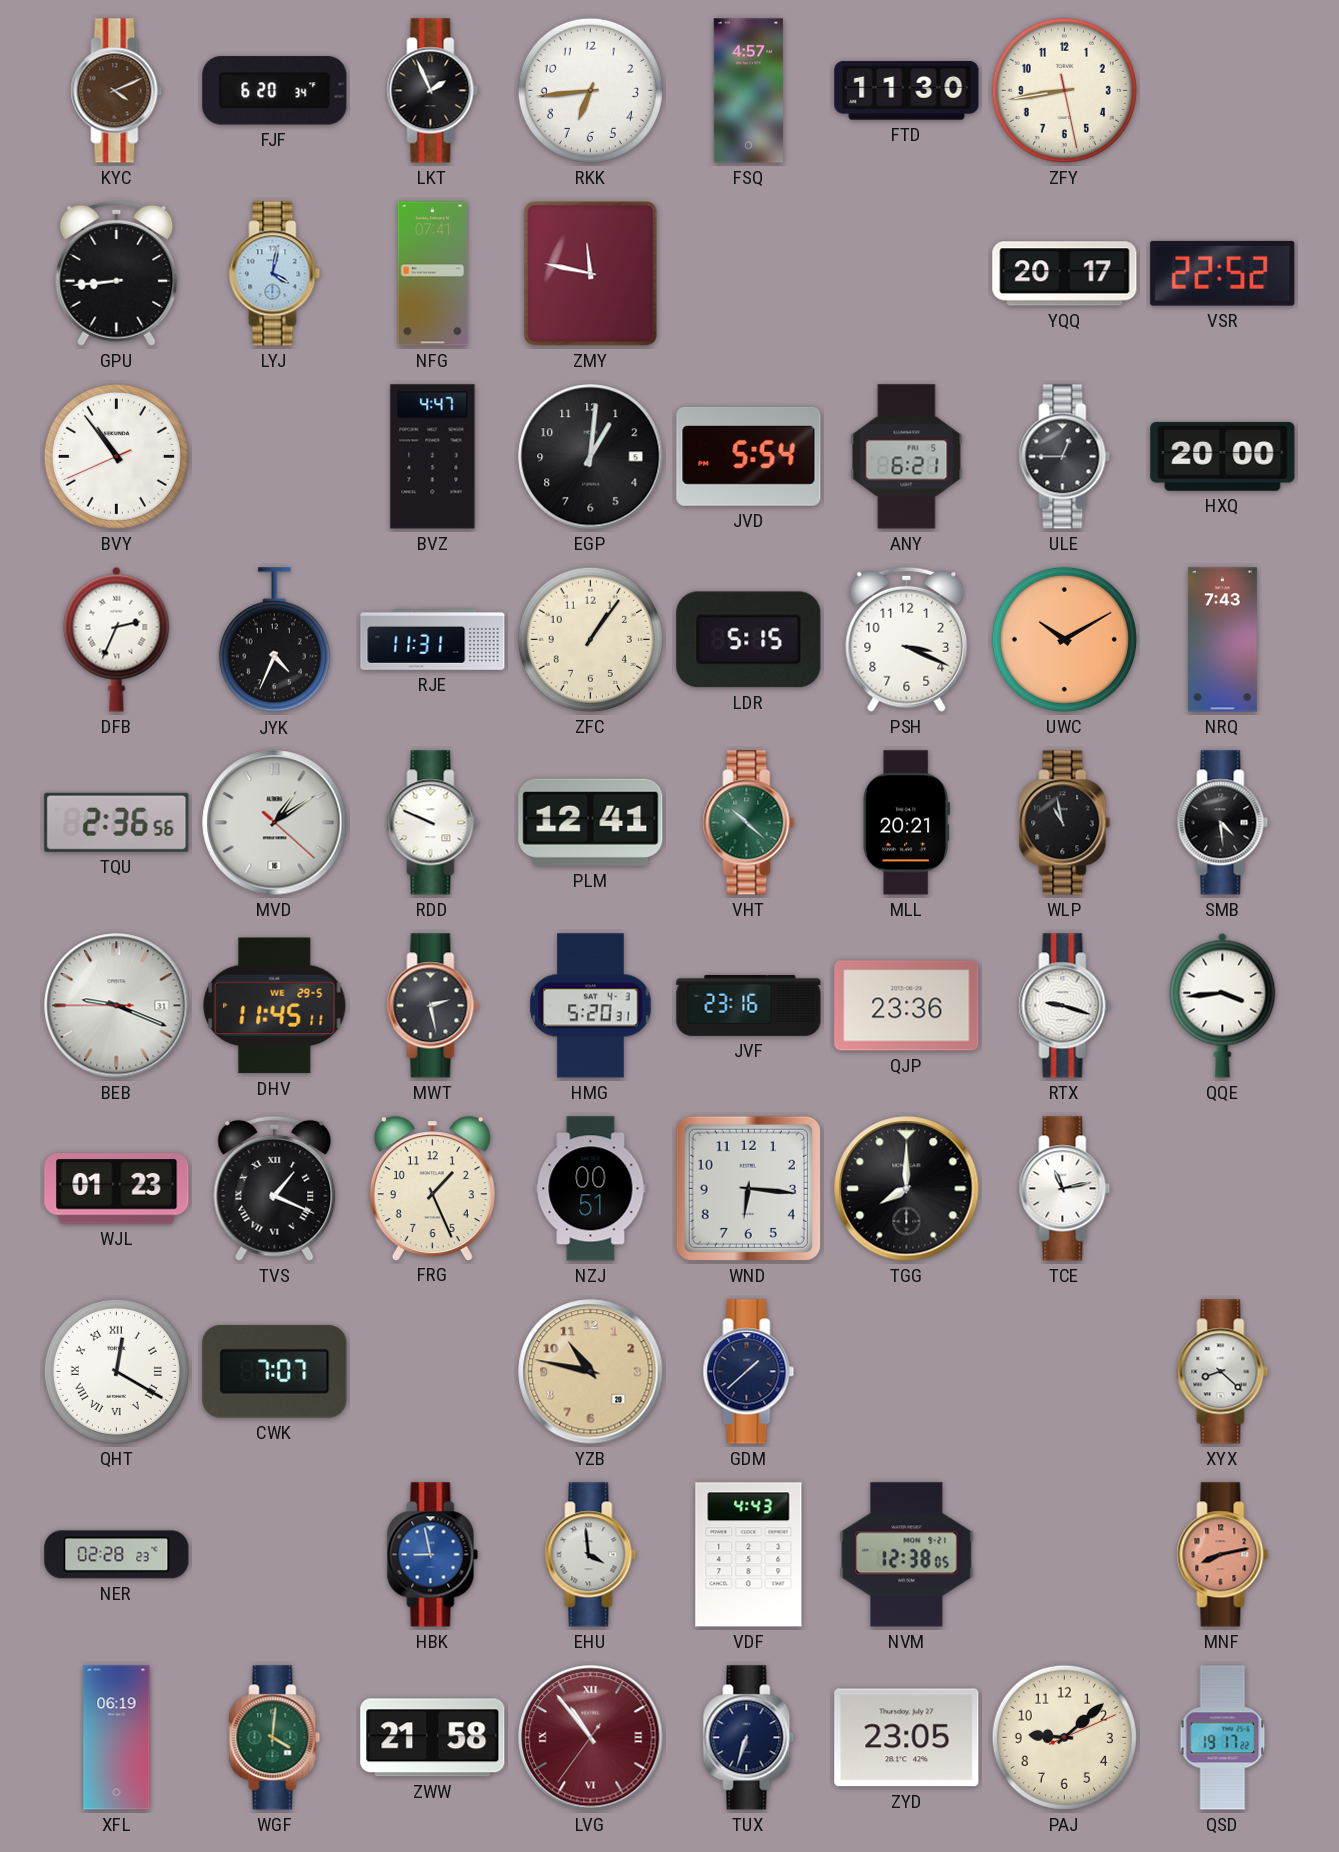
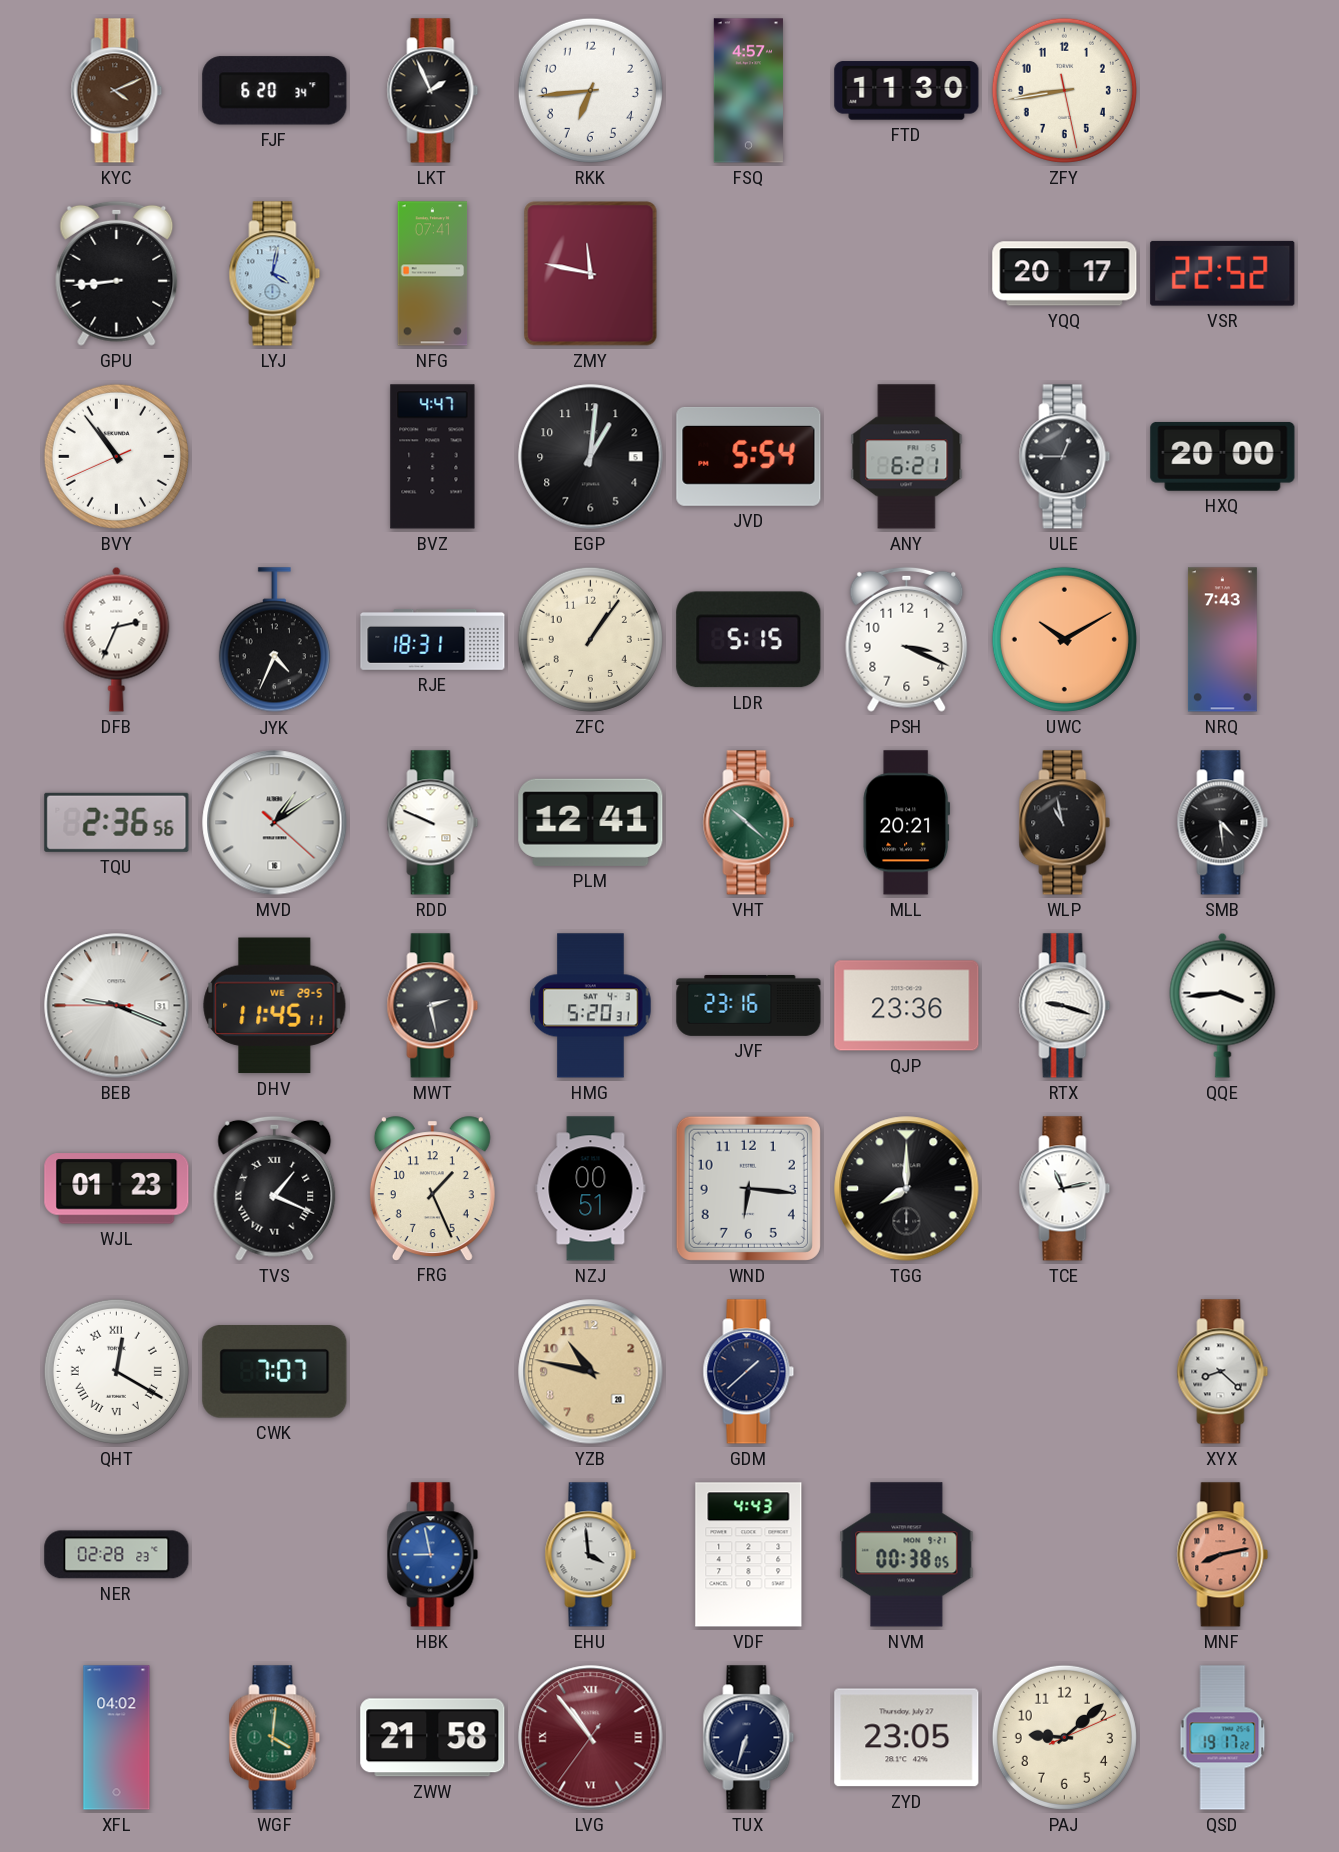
RJE: 11:31 -> 18:31
NVM: 12:38 -> 00:38
XFL: 06:19 -> 04:02
